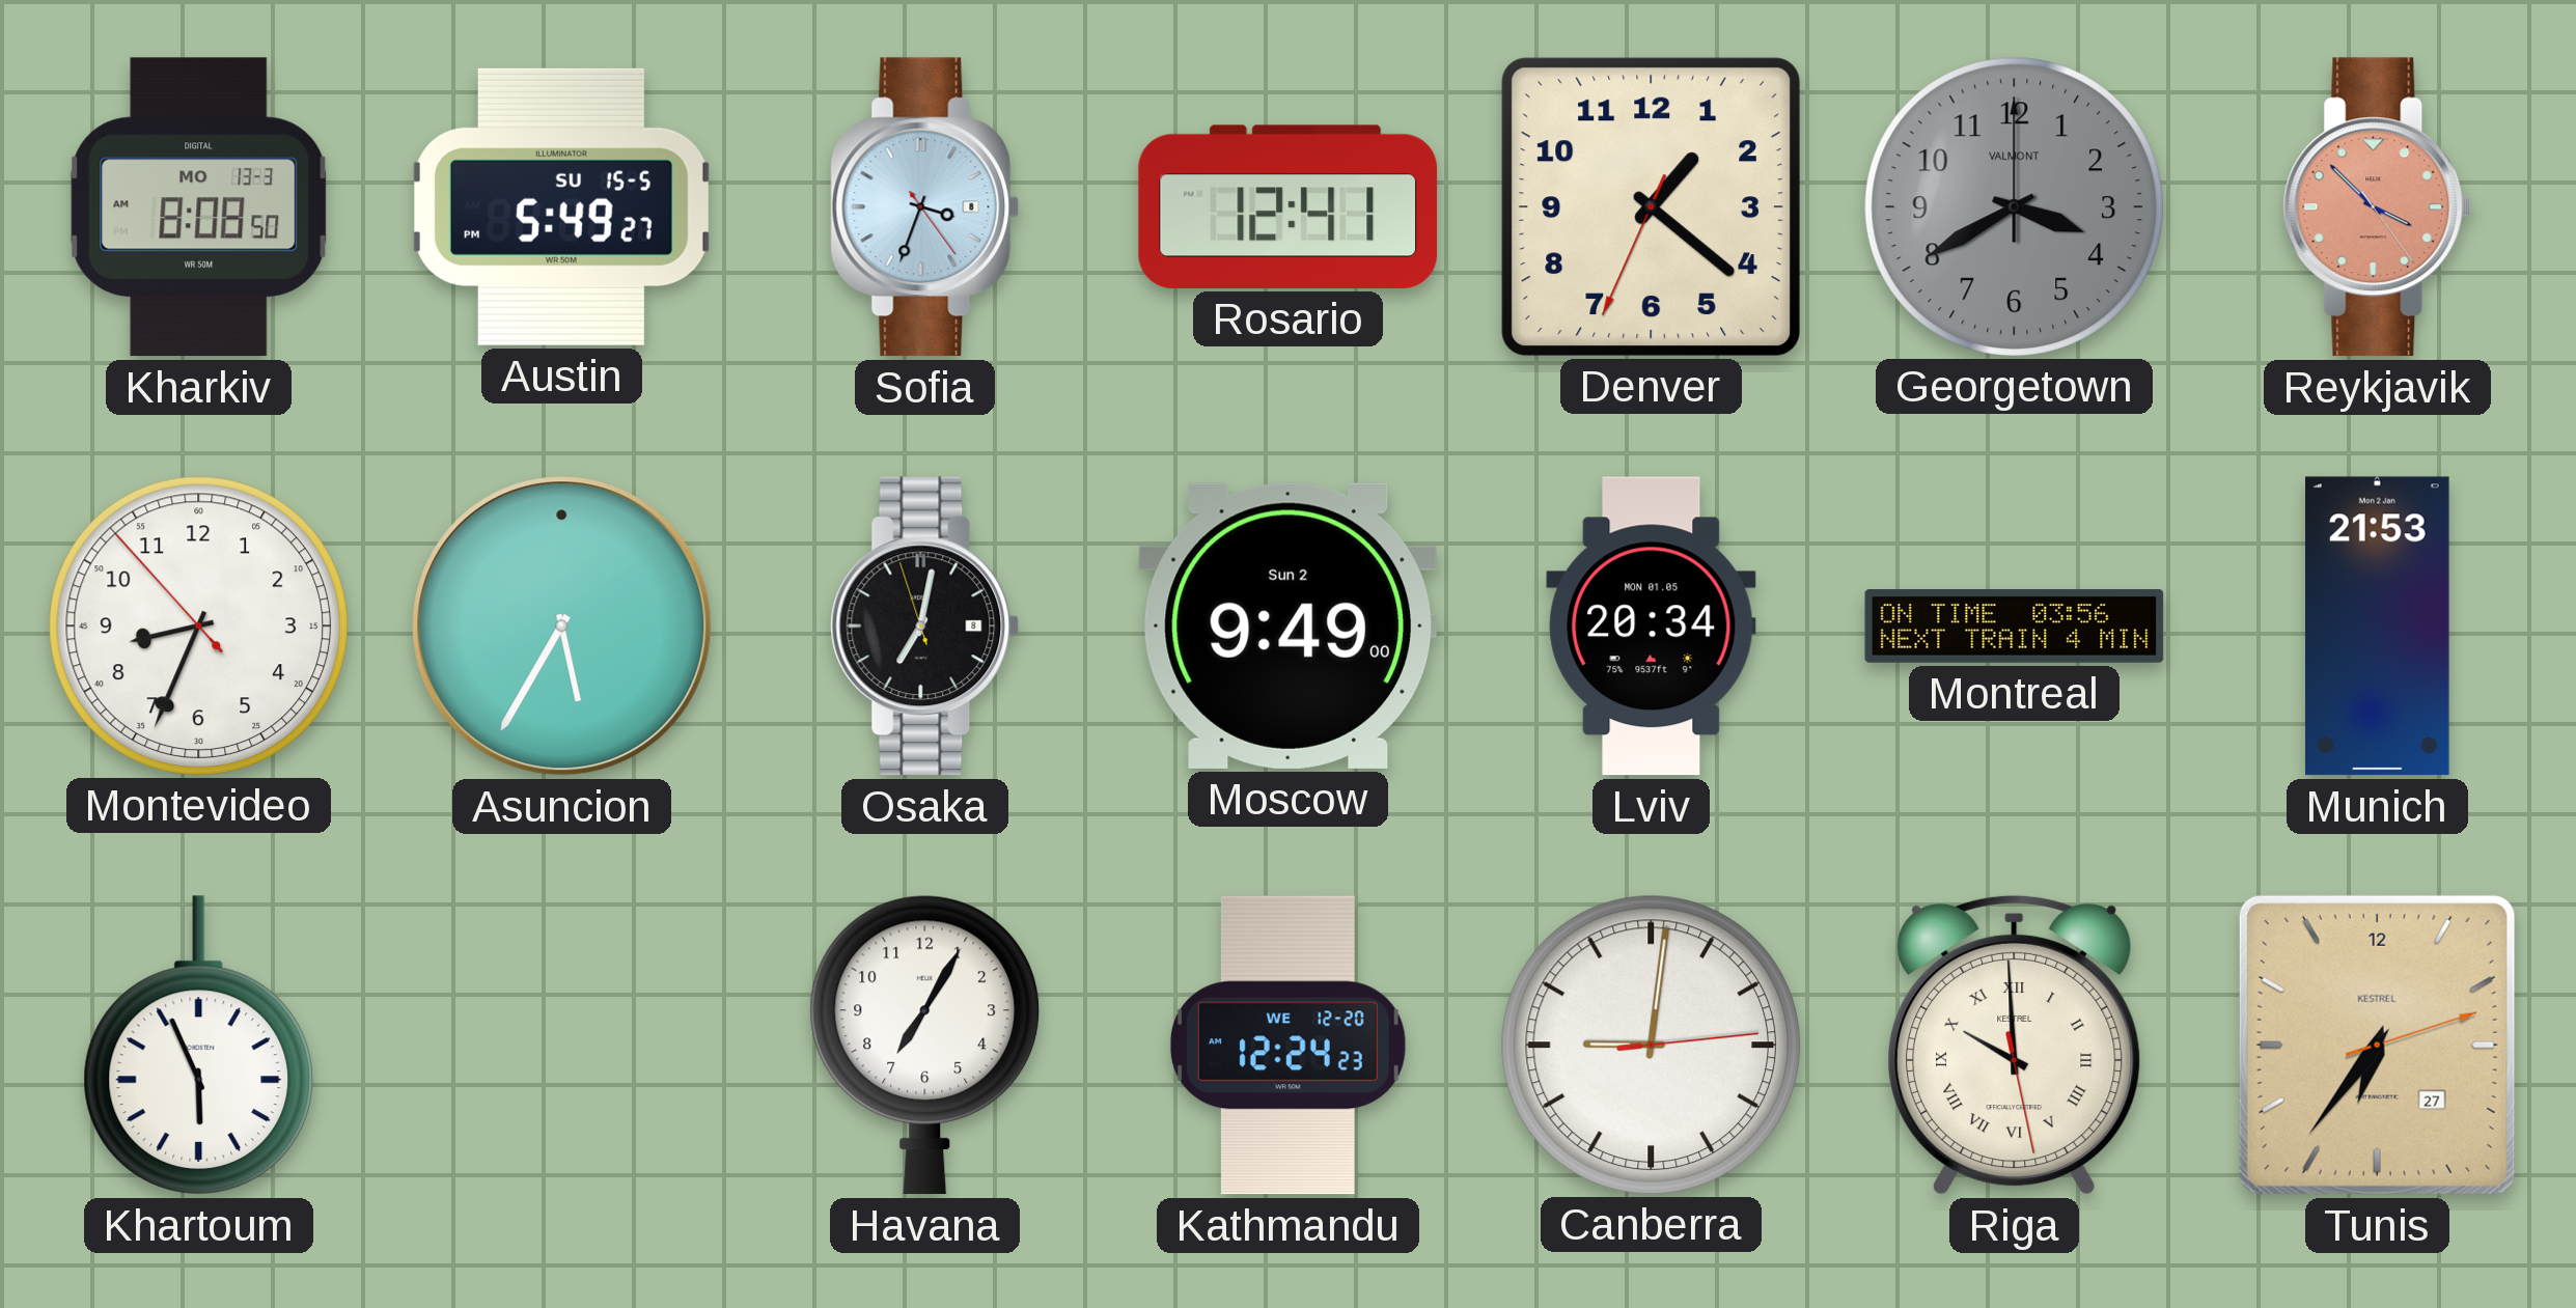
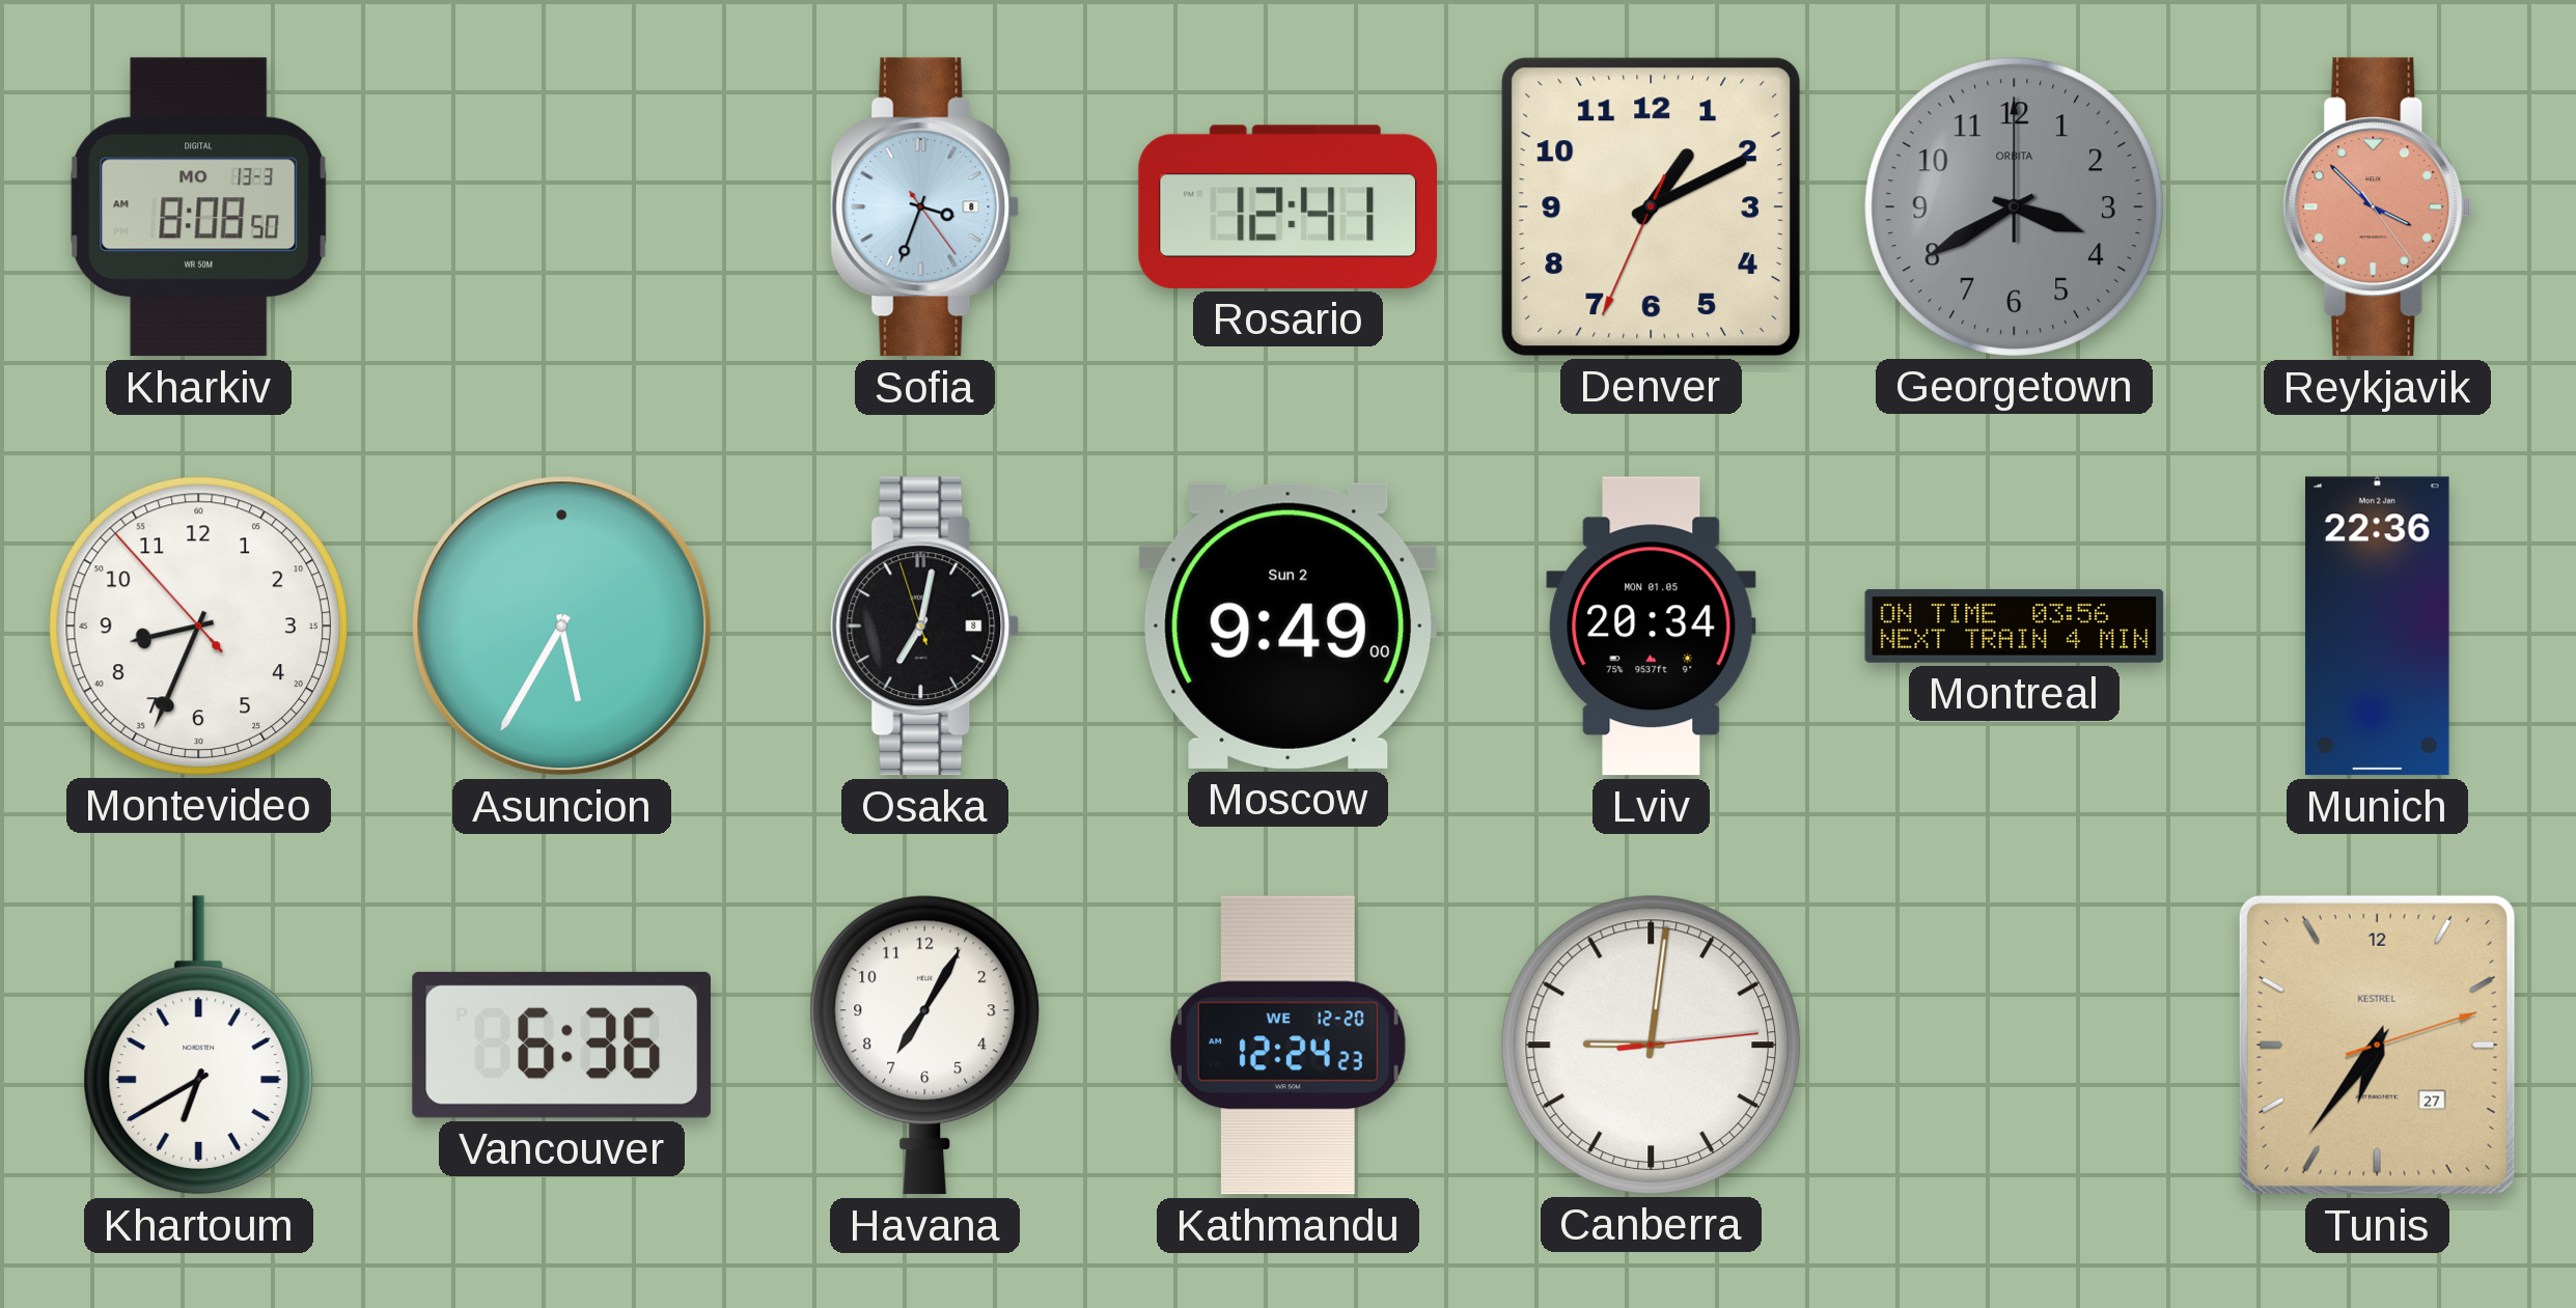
Austin: 5:49 -> none
Denver: 1:21 -> 1:10
Georgetown brand: VALMONT -> ORBITA
Munich: 21:53 -> 22:36
Khartoum: 5:56 -> 6:40
Vancouver: none -> 6:36
Riga: 9:59 -> none
